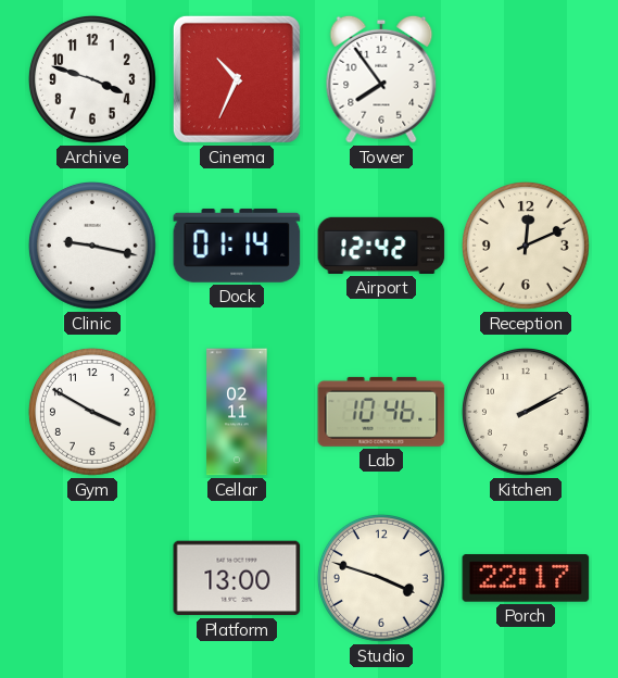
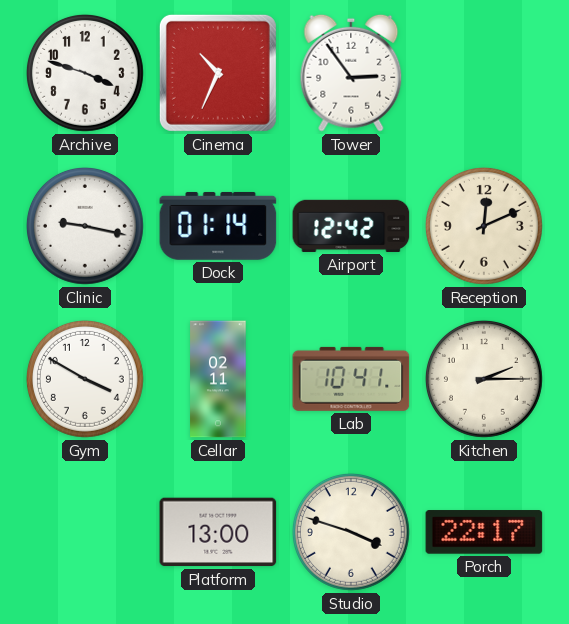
Tower: 7:54 -> 2:54
Lab: 10:46 -> 10:41
Kitchen: 2:10 -> 2:15
